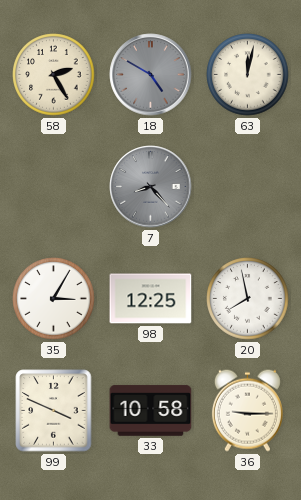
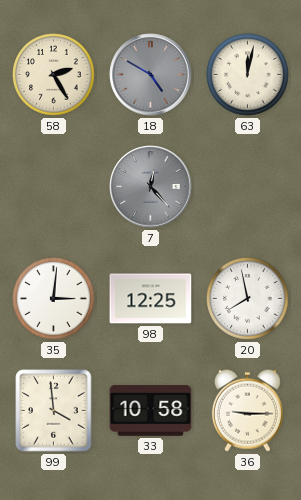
7: 8:23 -> 12:23
35: 3:05 -> 3:01
99: 3:49 -> 3:59
